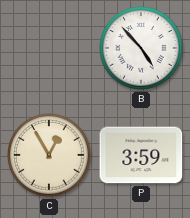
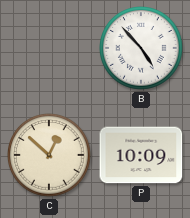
C: 12:55 -> 12:52
P: 3:59 -> 10:09
